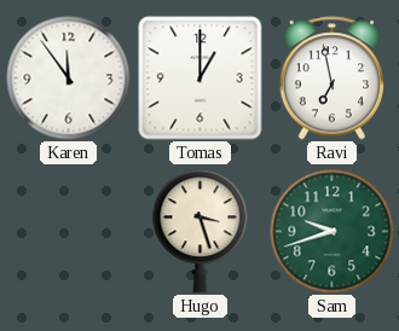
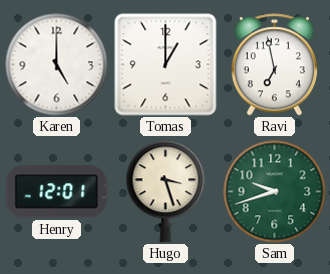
Karen: 11:54 -> 5:00
Henry: none -> 12:01
